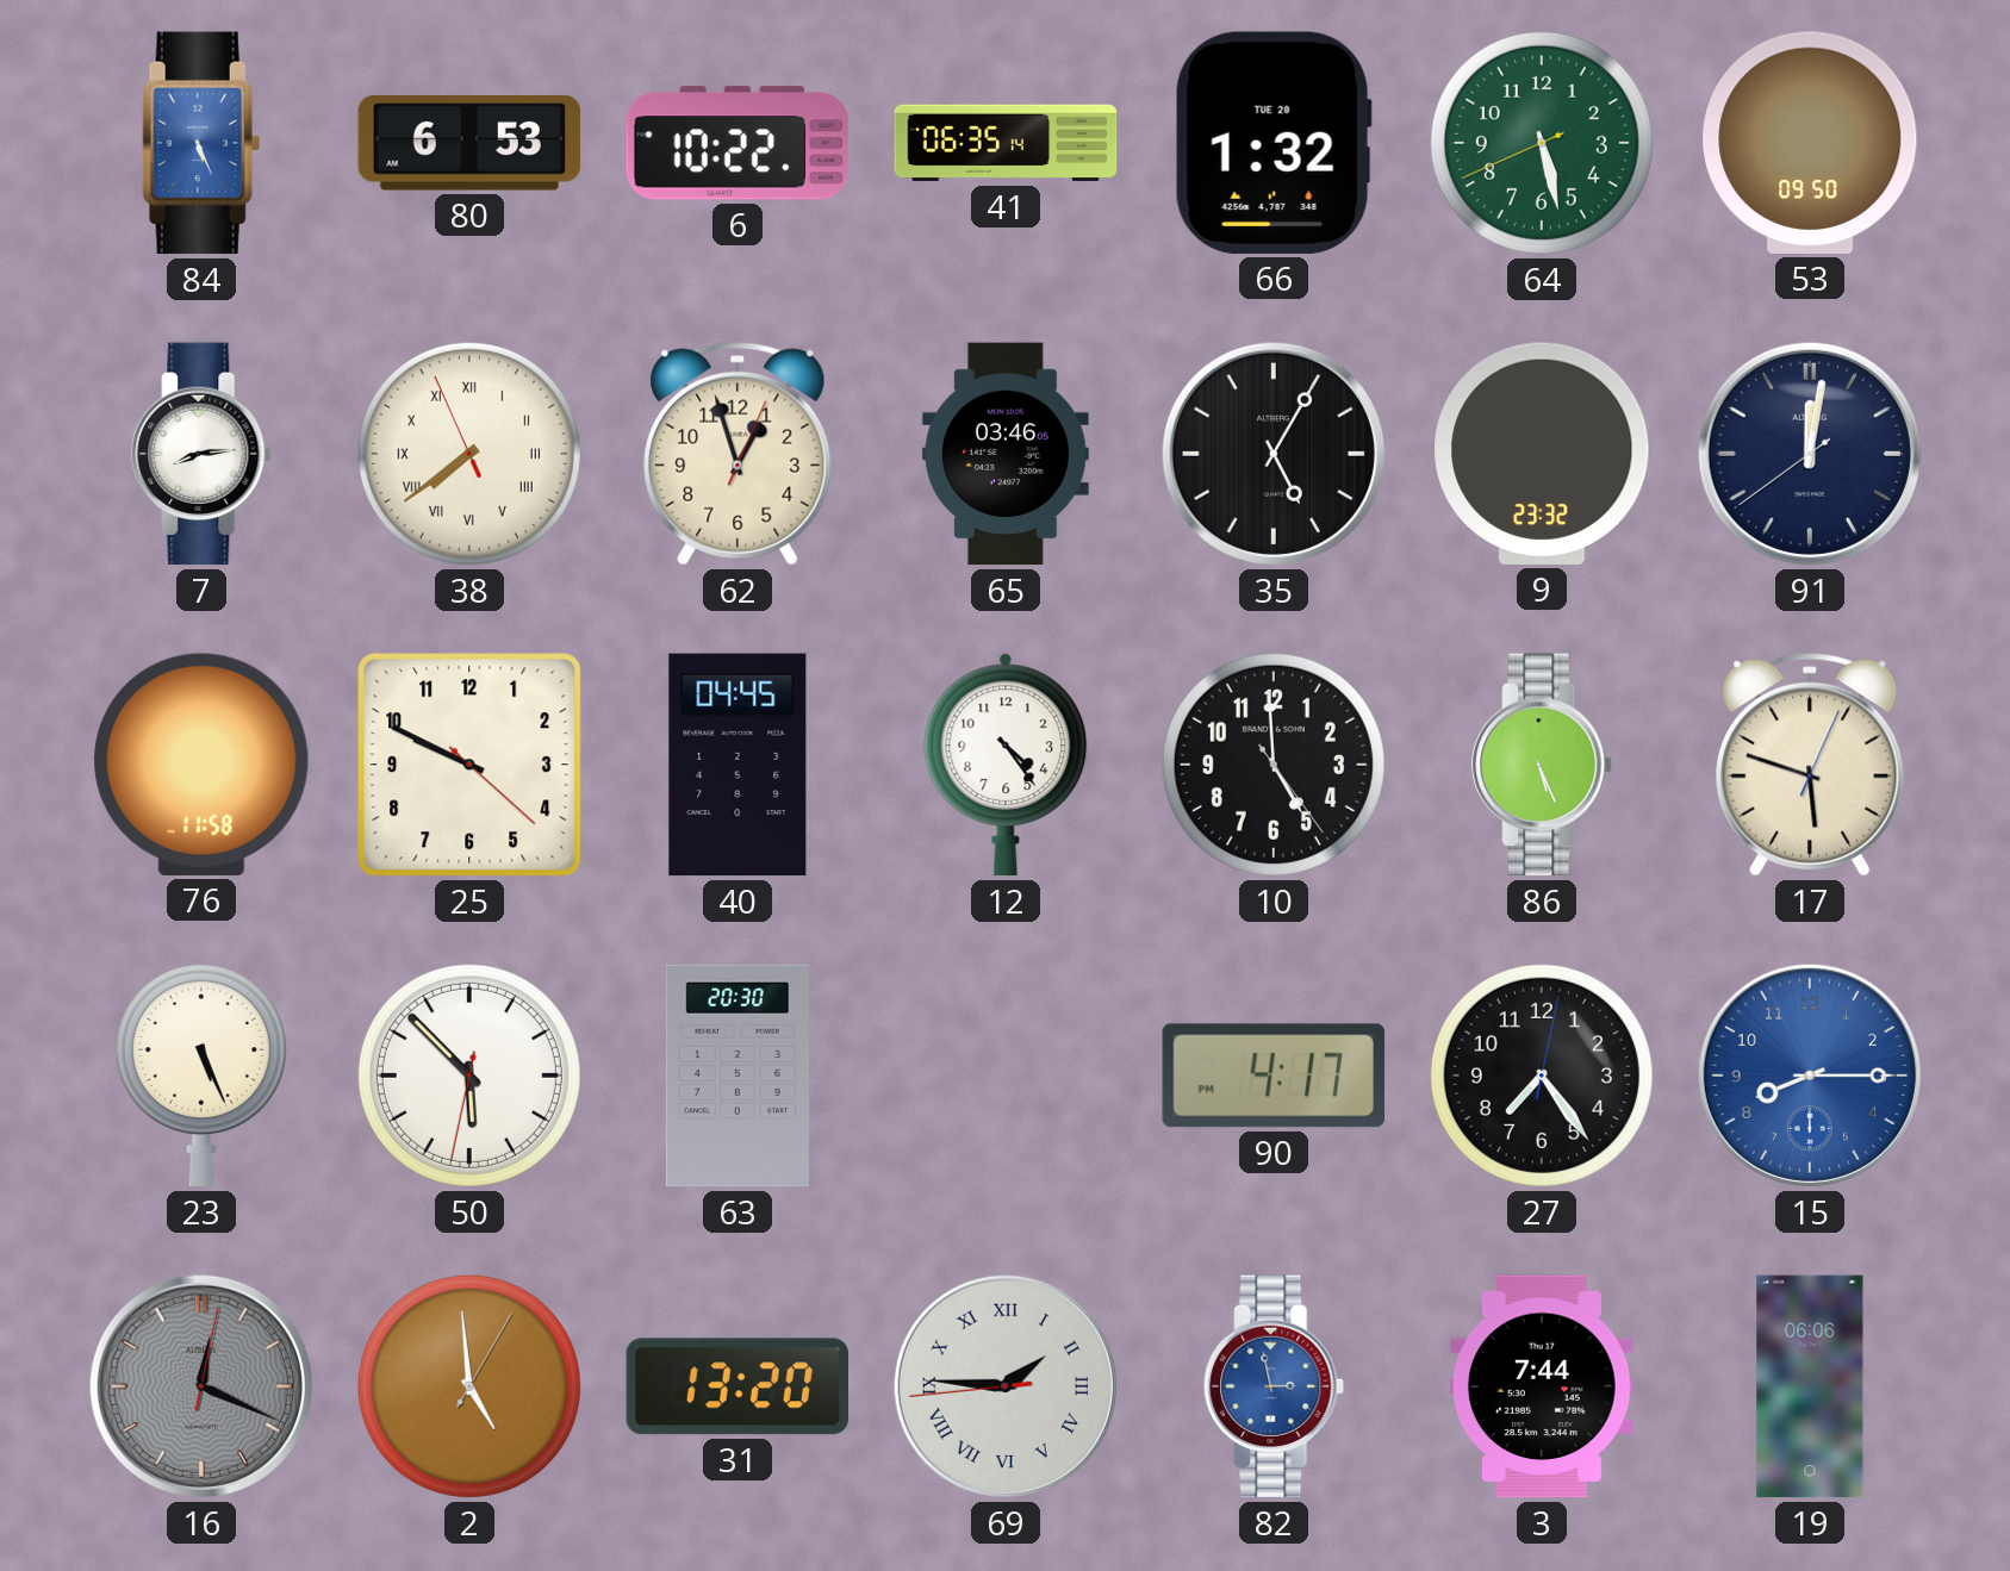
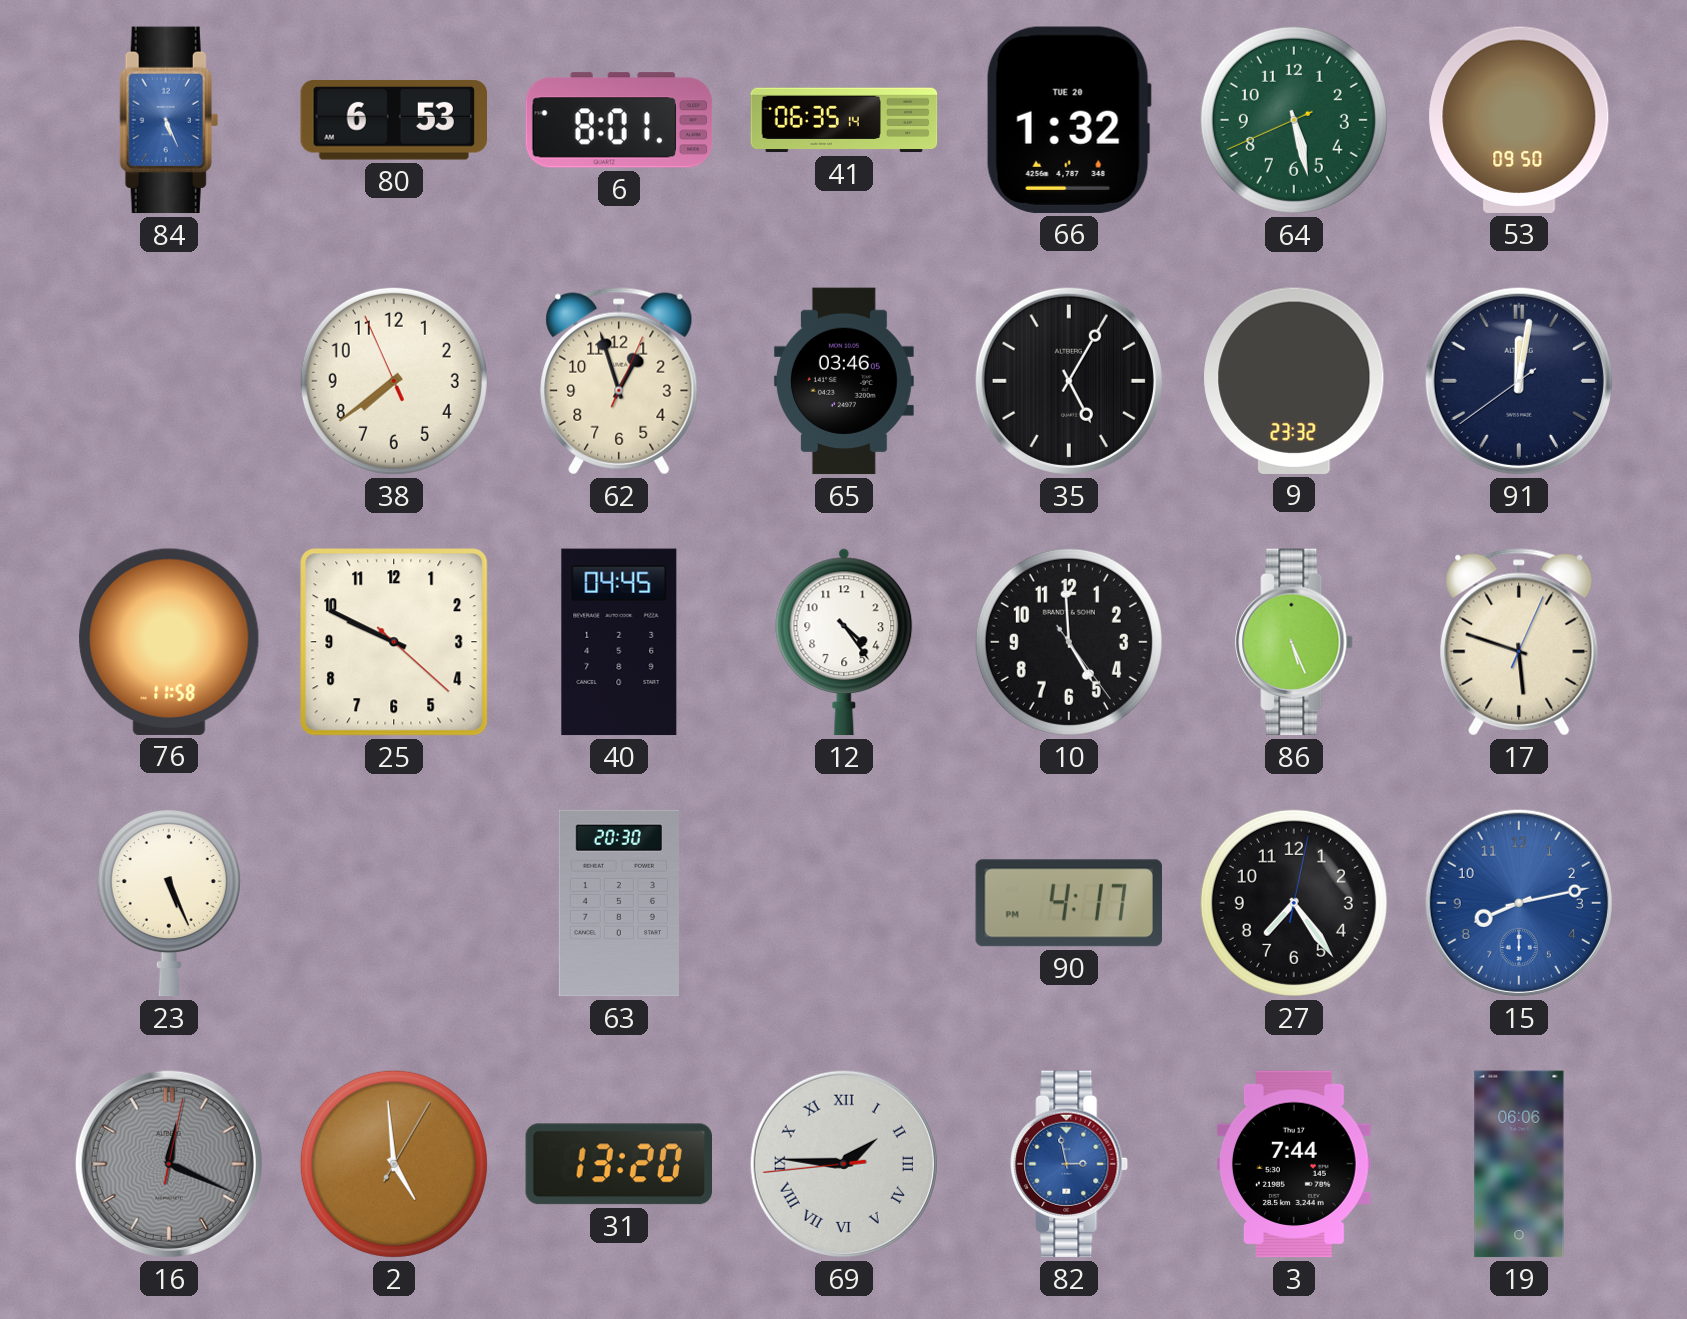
6: 10:22 -> 8:01
7: 8:14 -> none
38 numerals: Roman -> Arabic
50: 5:52 -> none
15: 8:15 -> 8:13
